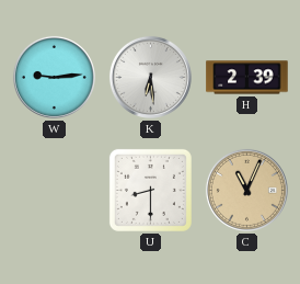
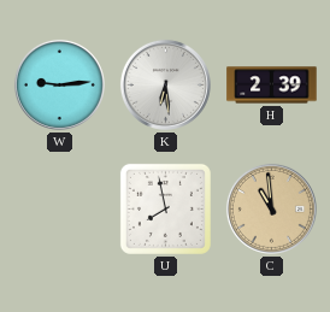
U: 8:30 -> 7:58
C: 11:04 -> 10:59
